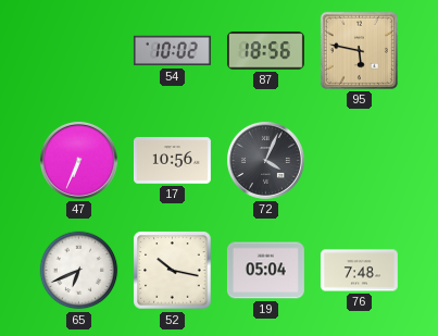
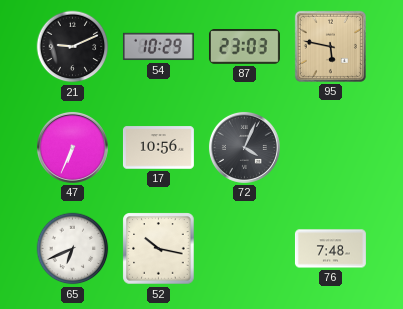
21: none -> 9:11
54: 10:02 -> 10:29
87: 18:56 -> 23:03
19: 05:04 -> none
